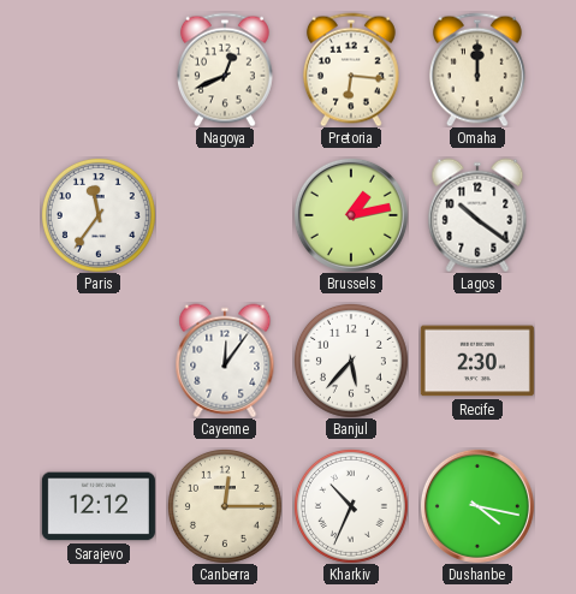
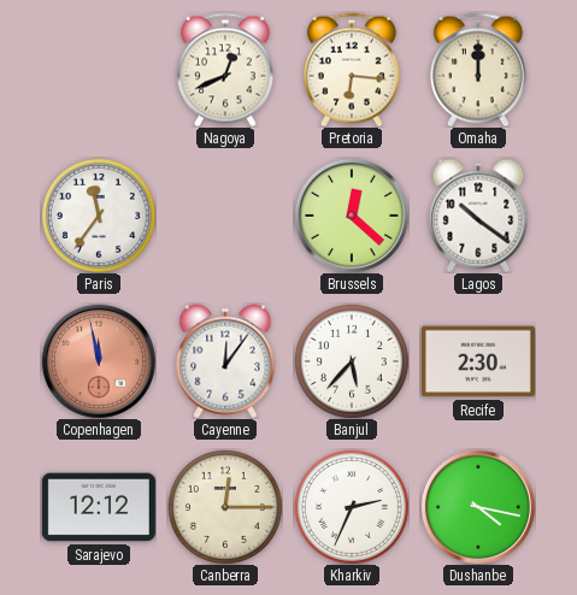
Brussels: 1:13 -> 12:22
Copenhagen: none -> 11:58
Kharkiv: 10:34 -> 2:34
